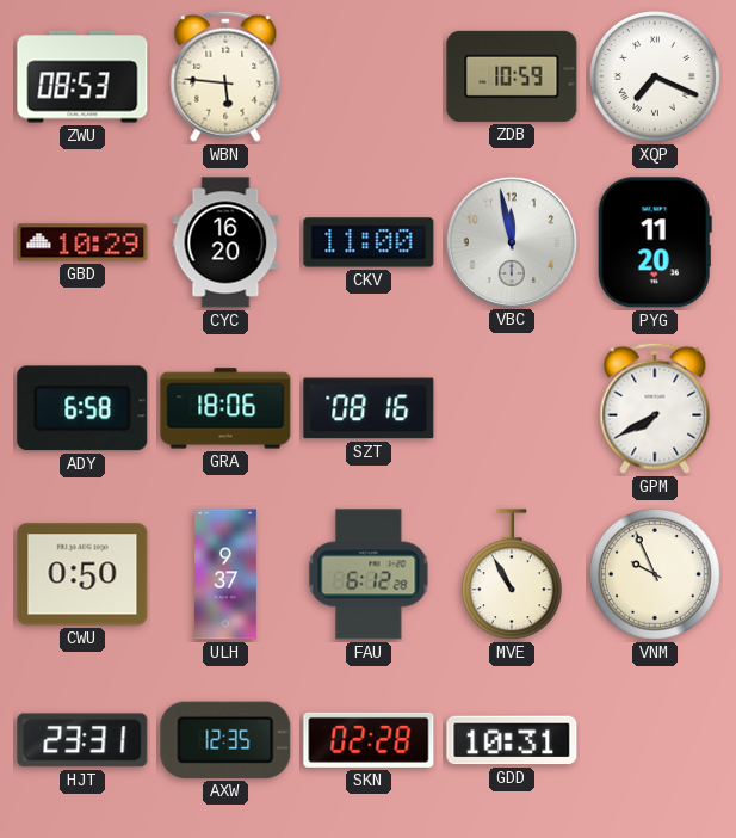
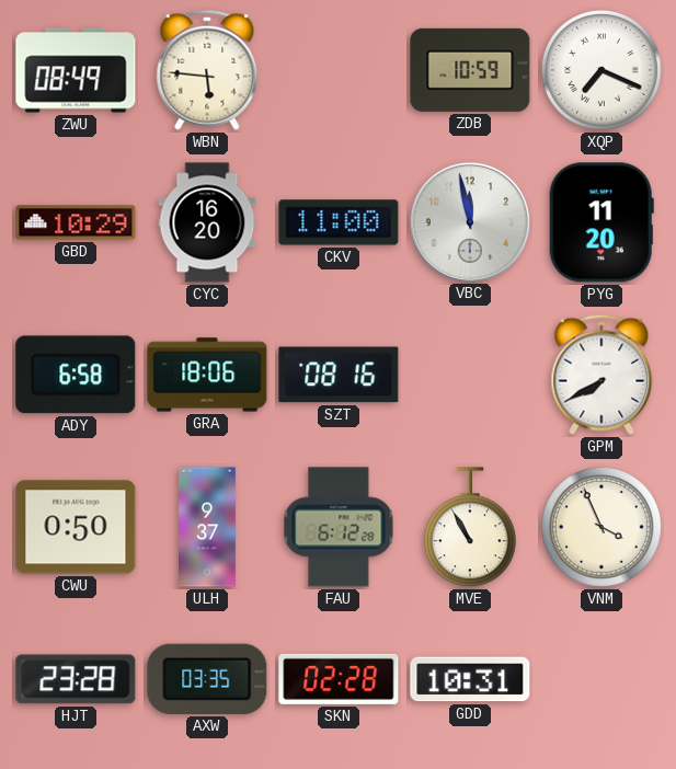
ZWU: 08:53 -> 08:49
VNM: 9:56 -> 3:56
HJT: 23:31 -> 23:28
AXW: 12:35 -> 03:35
